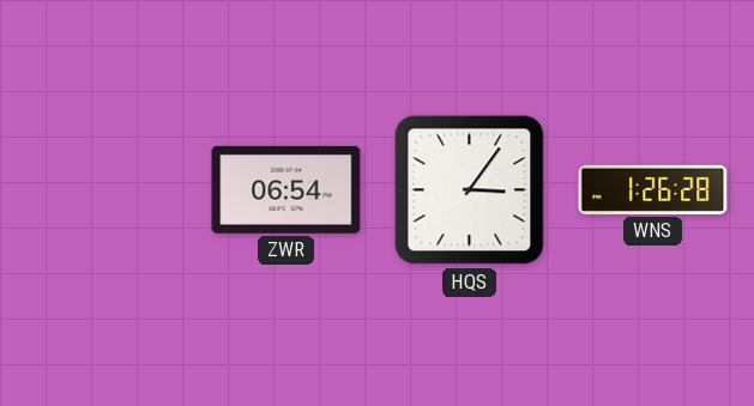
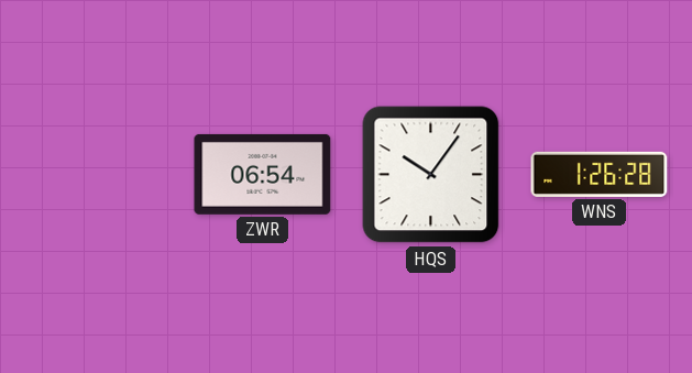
HQS: 3:06 -> 10:06
